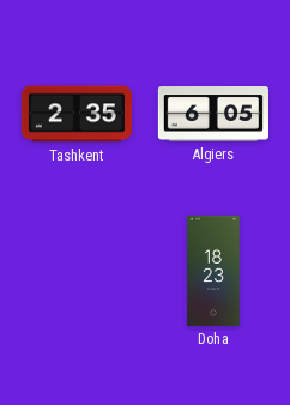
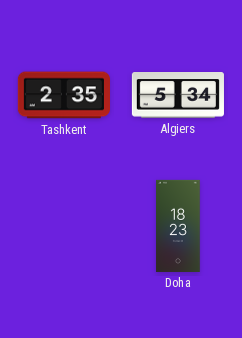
Algiers: 6:05 -> 5:34
